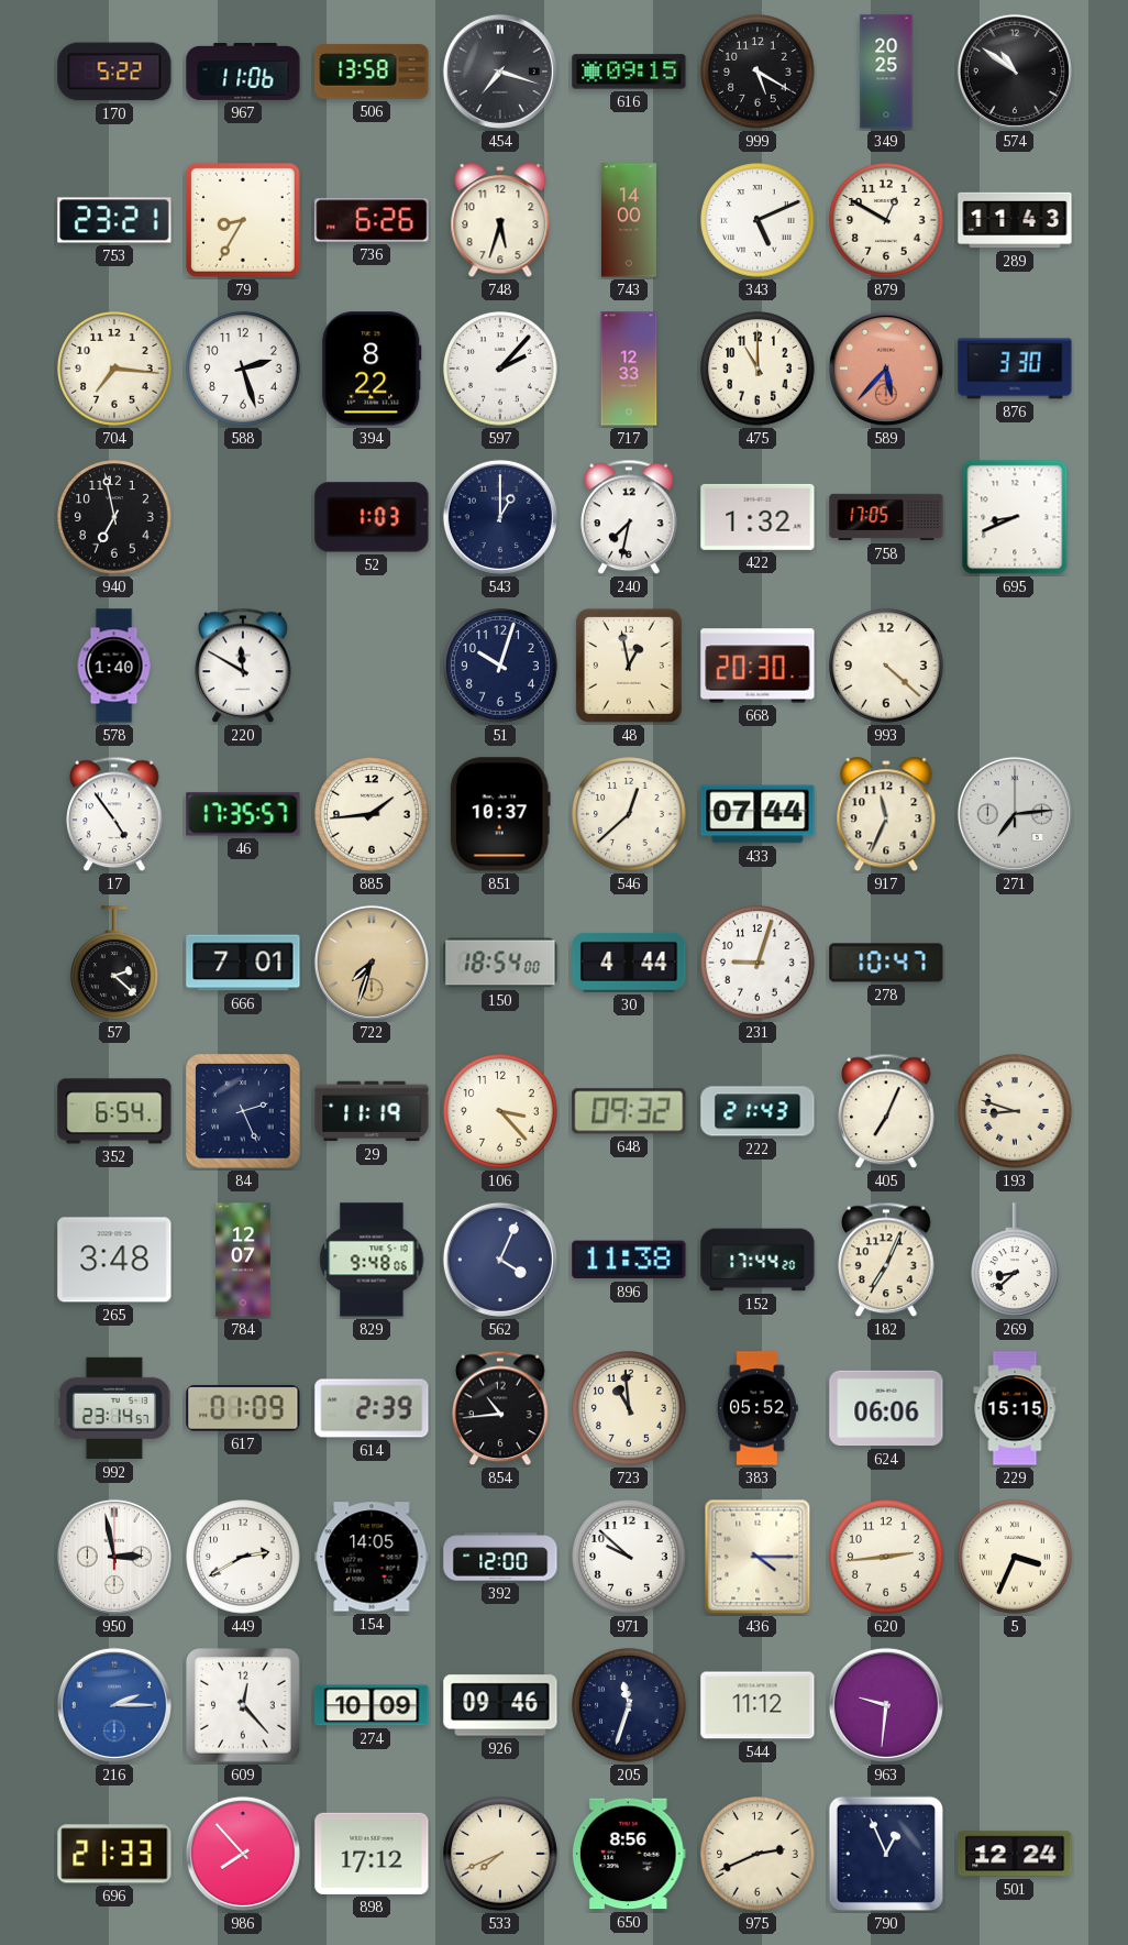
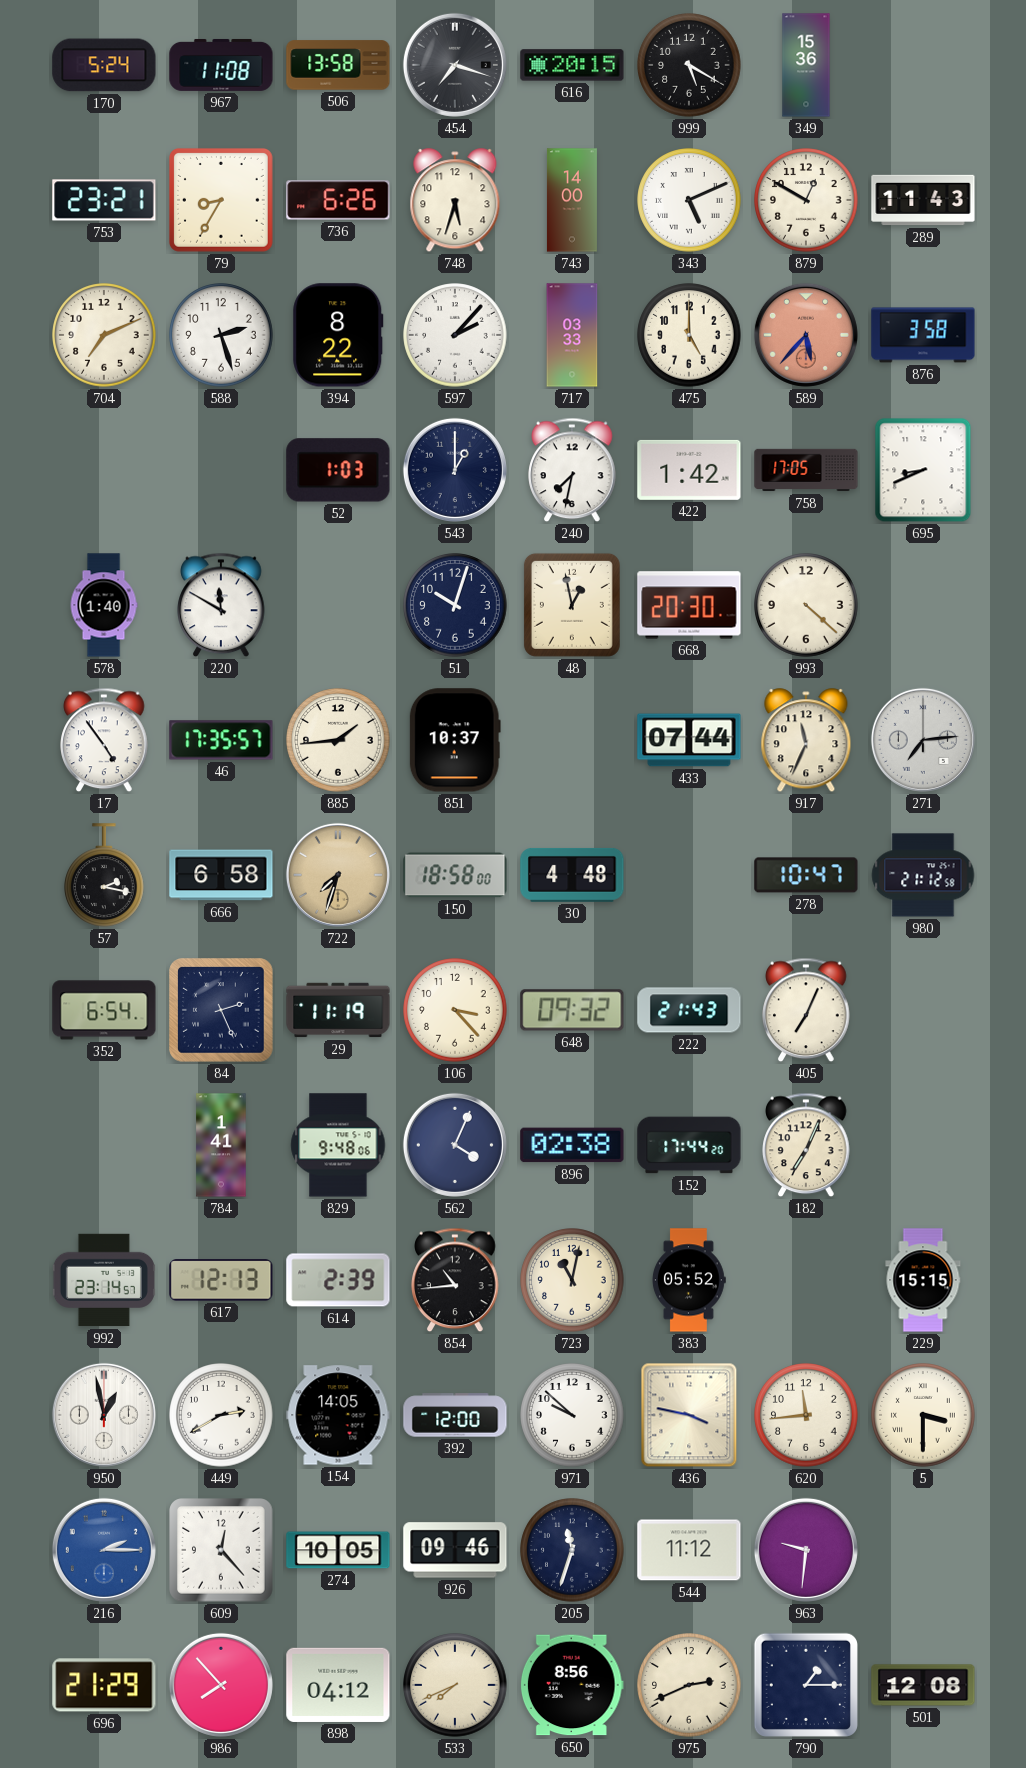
170: 5:22 -> 5:24
967: 11:06 -> 11:08
616: 09:15 -> 20:15
349: 20:25 -> 15:36
574: 10:51 -> none
704: 7:16 -> 7:11
717: 12:33 -> 03:33
475: 11:00 -> 5:00
876: 3:30 -> 3:58
940: 6:58 -> none
422: 1:32 -> 1:42
546: 12:38 -> none
57: 2:22 -> 2:17
666: 7:01 -> 6:58
150: 18:54 -> 18:58
30: 4:44 -> 4:48
231: 9:03 -> none
980: none -> 21:12
193: 8:48 -> none
265: 3:48 -> none
784: 12:07 -> 1:41
896: 11:38 -> 02:38
269: 8:38 -> none
617: 01:09 -> 12:13
723: 10:59 -> 11:02
624: 06:06 -> none
950: 2:58 -> 12:58
436: 4:15 -> 3:47
620: 2:44 -> 11:44
5: 3:34 -> 3:30
274: 10:09 -> 10:05
696: 21:33 -> 21:29
898: 17:12 -> 04:12
790: 12:56 -> 1:15
501: 12:24 -> 12:08
